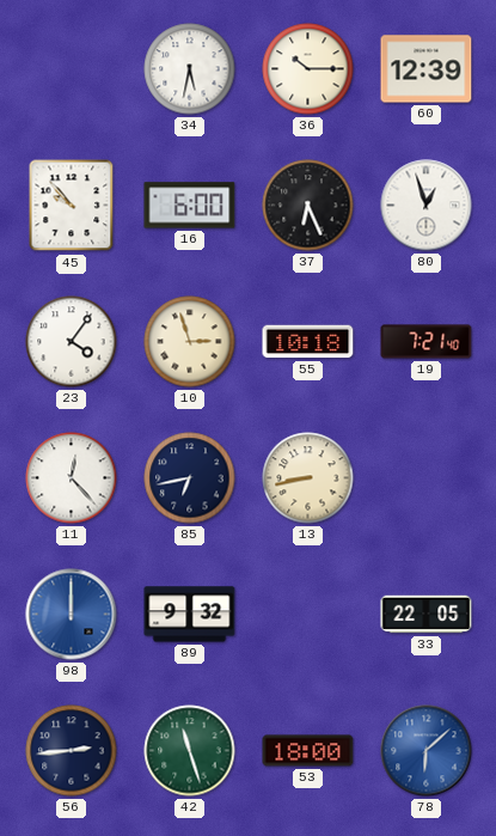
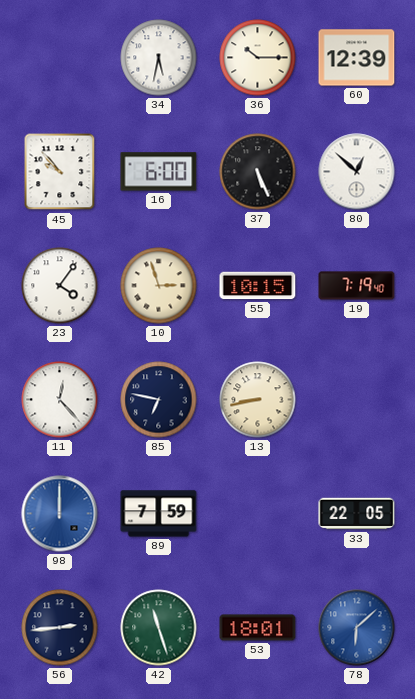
37: 6:26 -> 5:26
80: 12:57 -> 12:52
55: 10:18 -> 10:15
19: 7:21 -> 7:19
85: 6:43 -> 6:47
89: 9:32 -> 7:59
53: 18:00 -> 18:01
